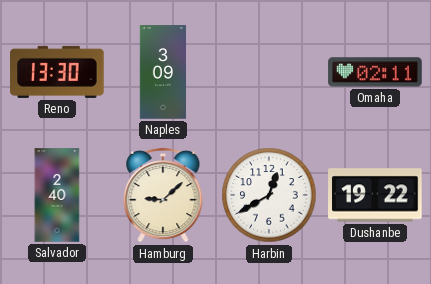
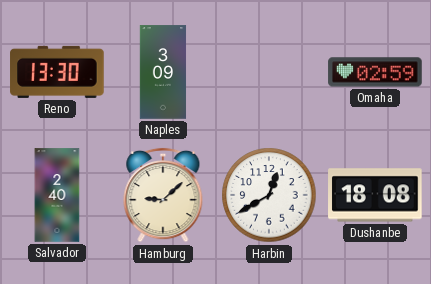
Omaha: 02:11 -> 02:59
Dushanbe: 19:22 -> 18:08
